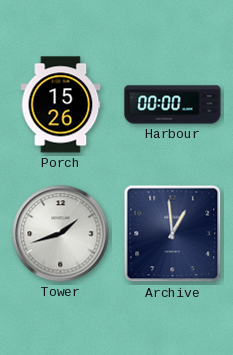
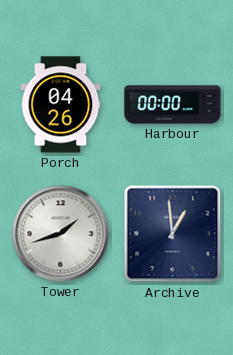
Porch: 15:26 -> 04:26
